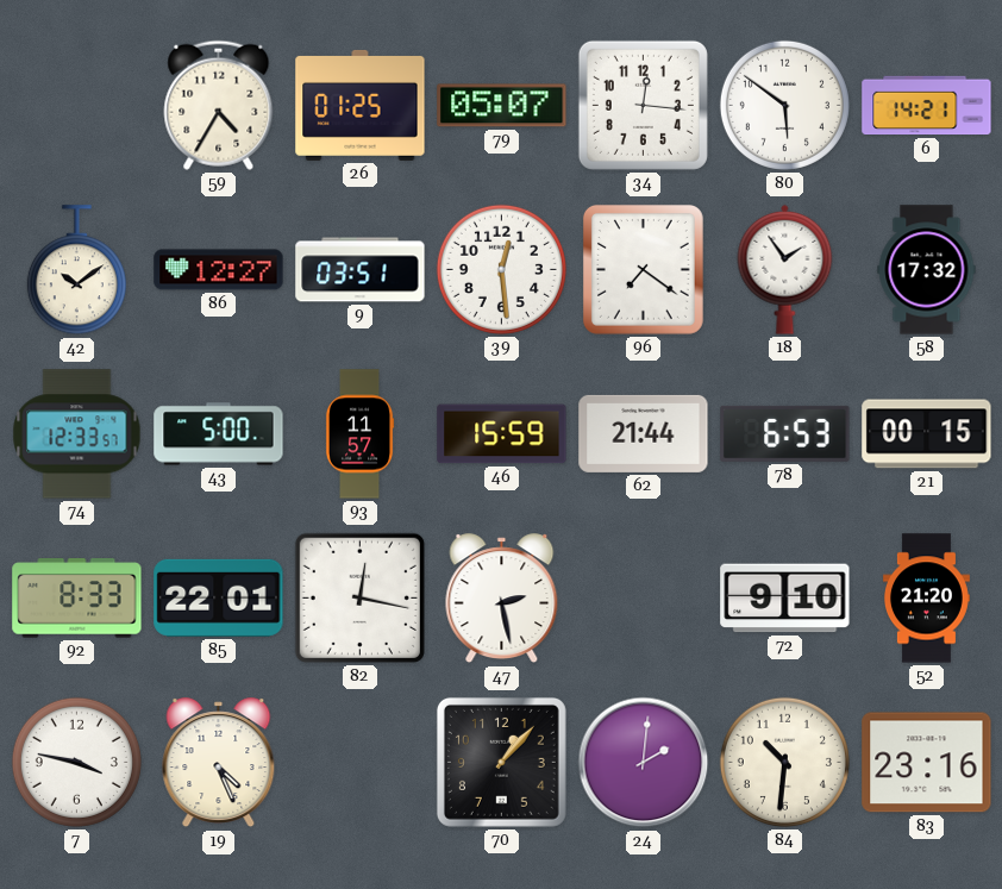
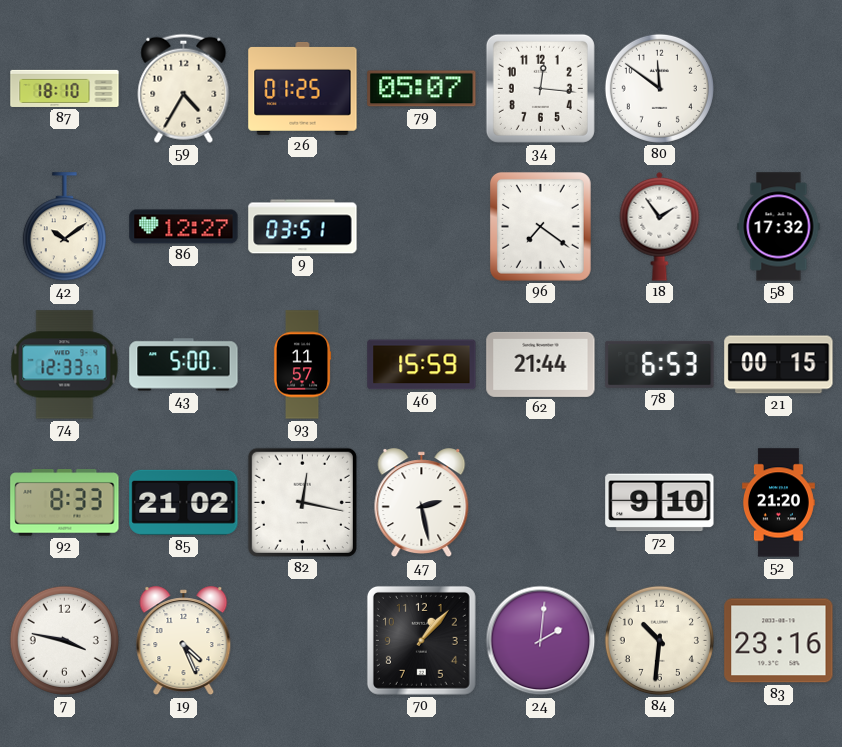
87: none -> 18:10
80: 5:51 -> 11:51
6: 14:21 -> none
39: 12:29 -> none
85: 22:01 -> 21:02
